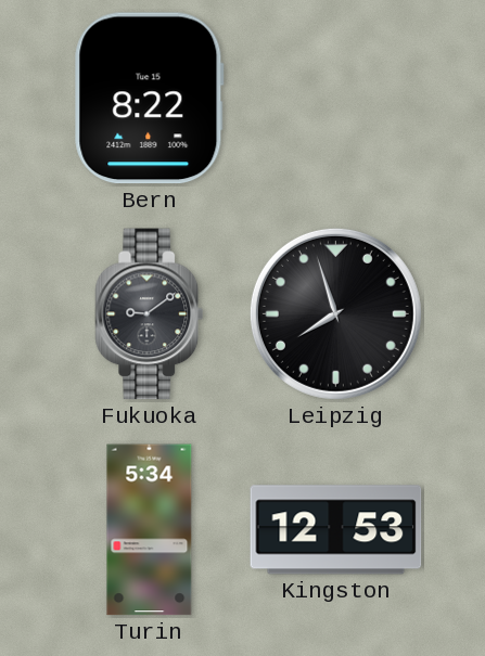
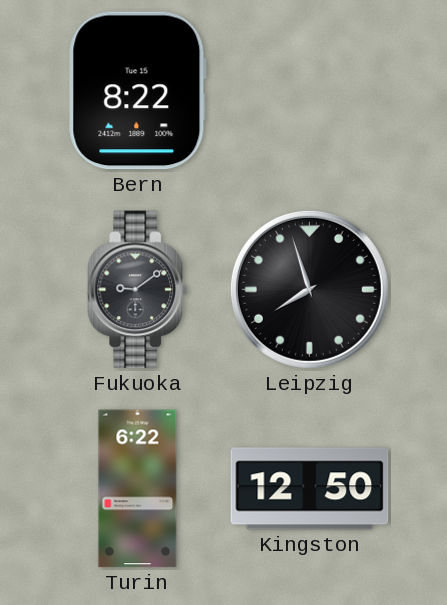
Turin: 5:34 -> 6:22
Kingston: 12:53 -> 12:50
